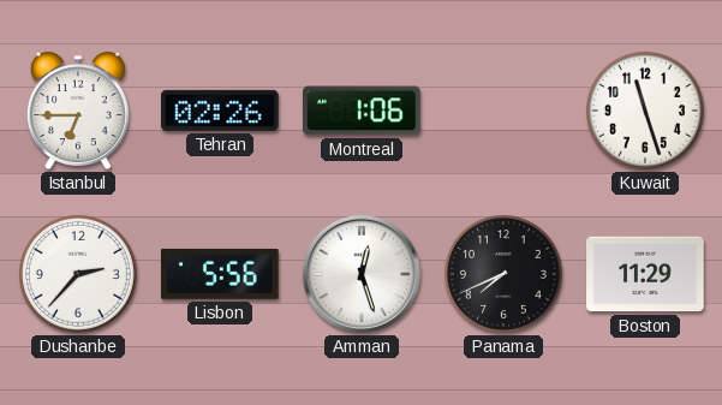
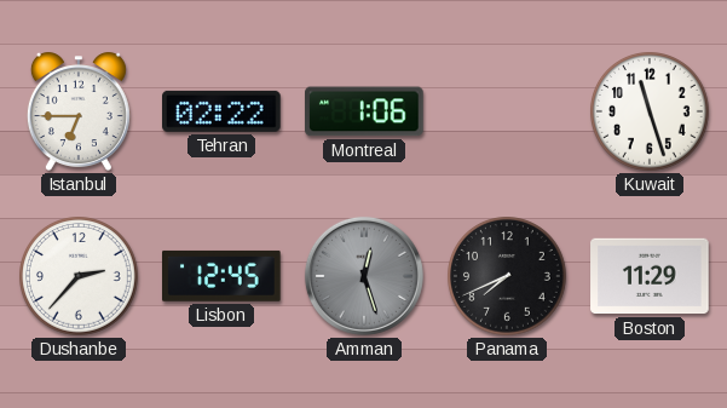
Tehran: 02:26 -> 02:22
Lisbon: 5:56 -> 12:45
Amman dial: white -> grey
